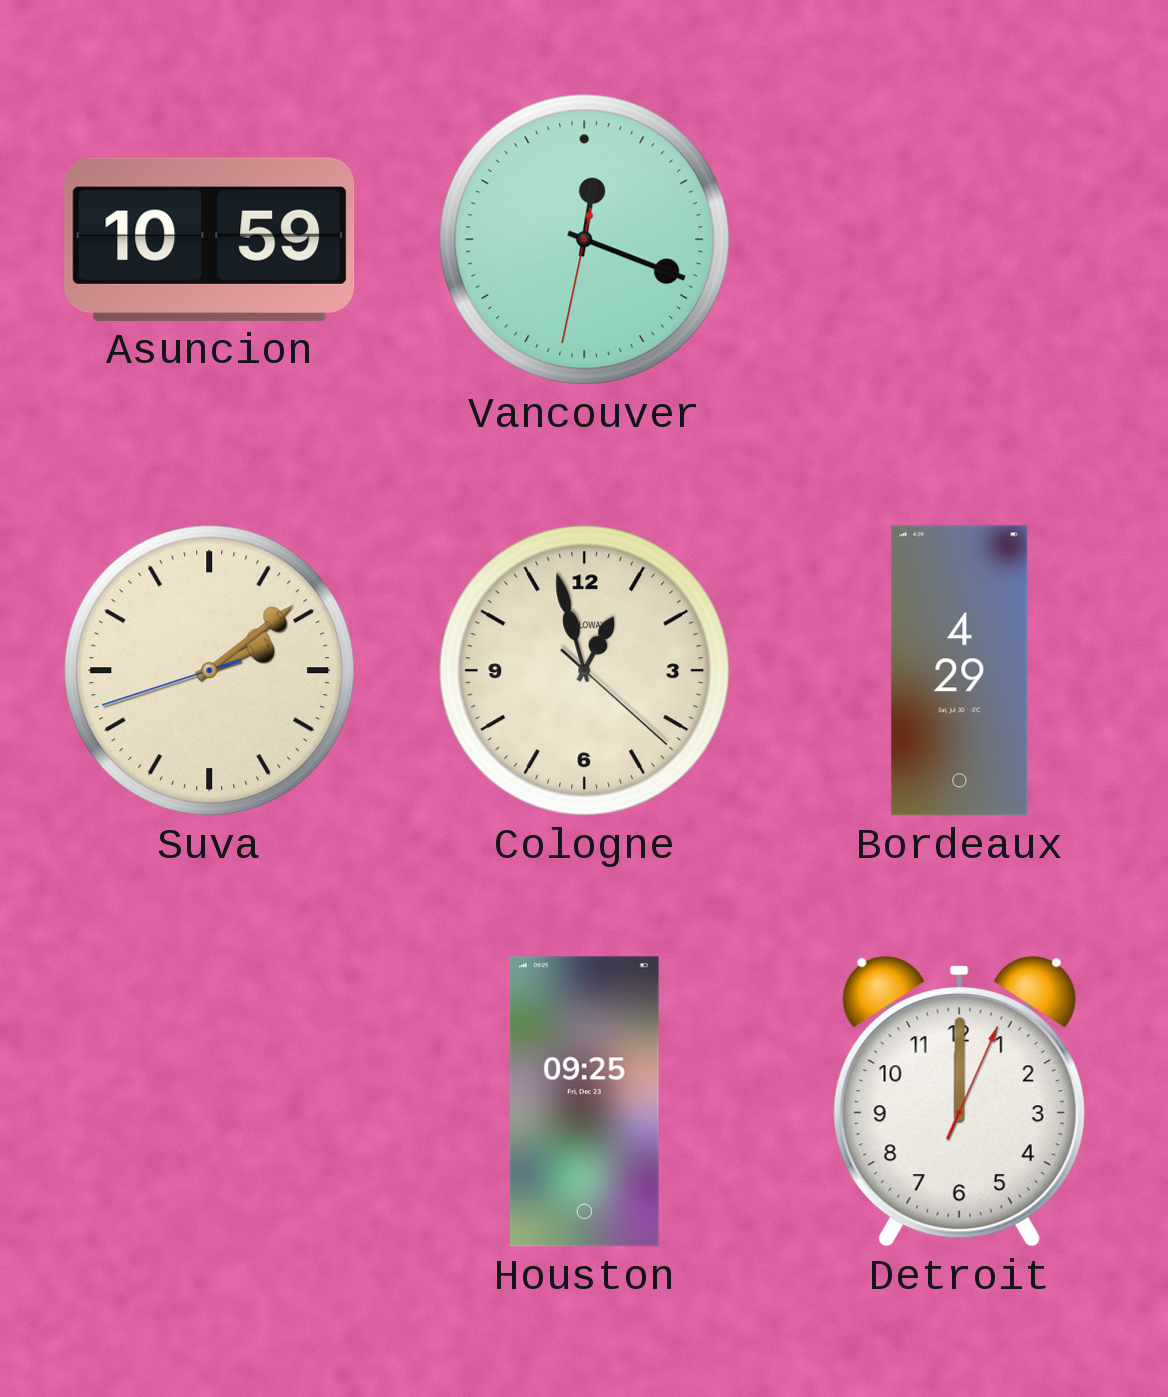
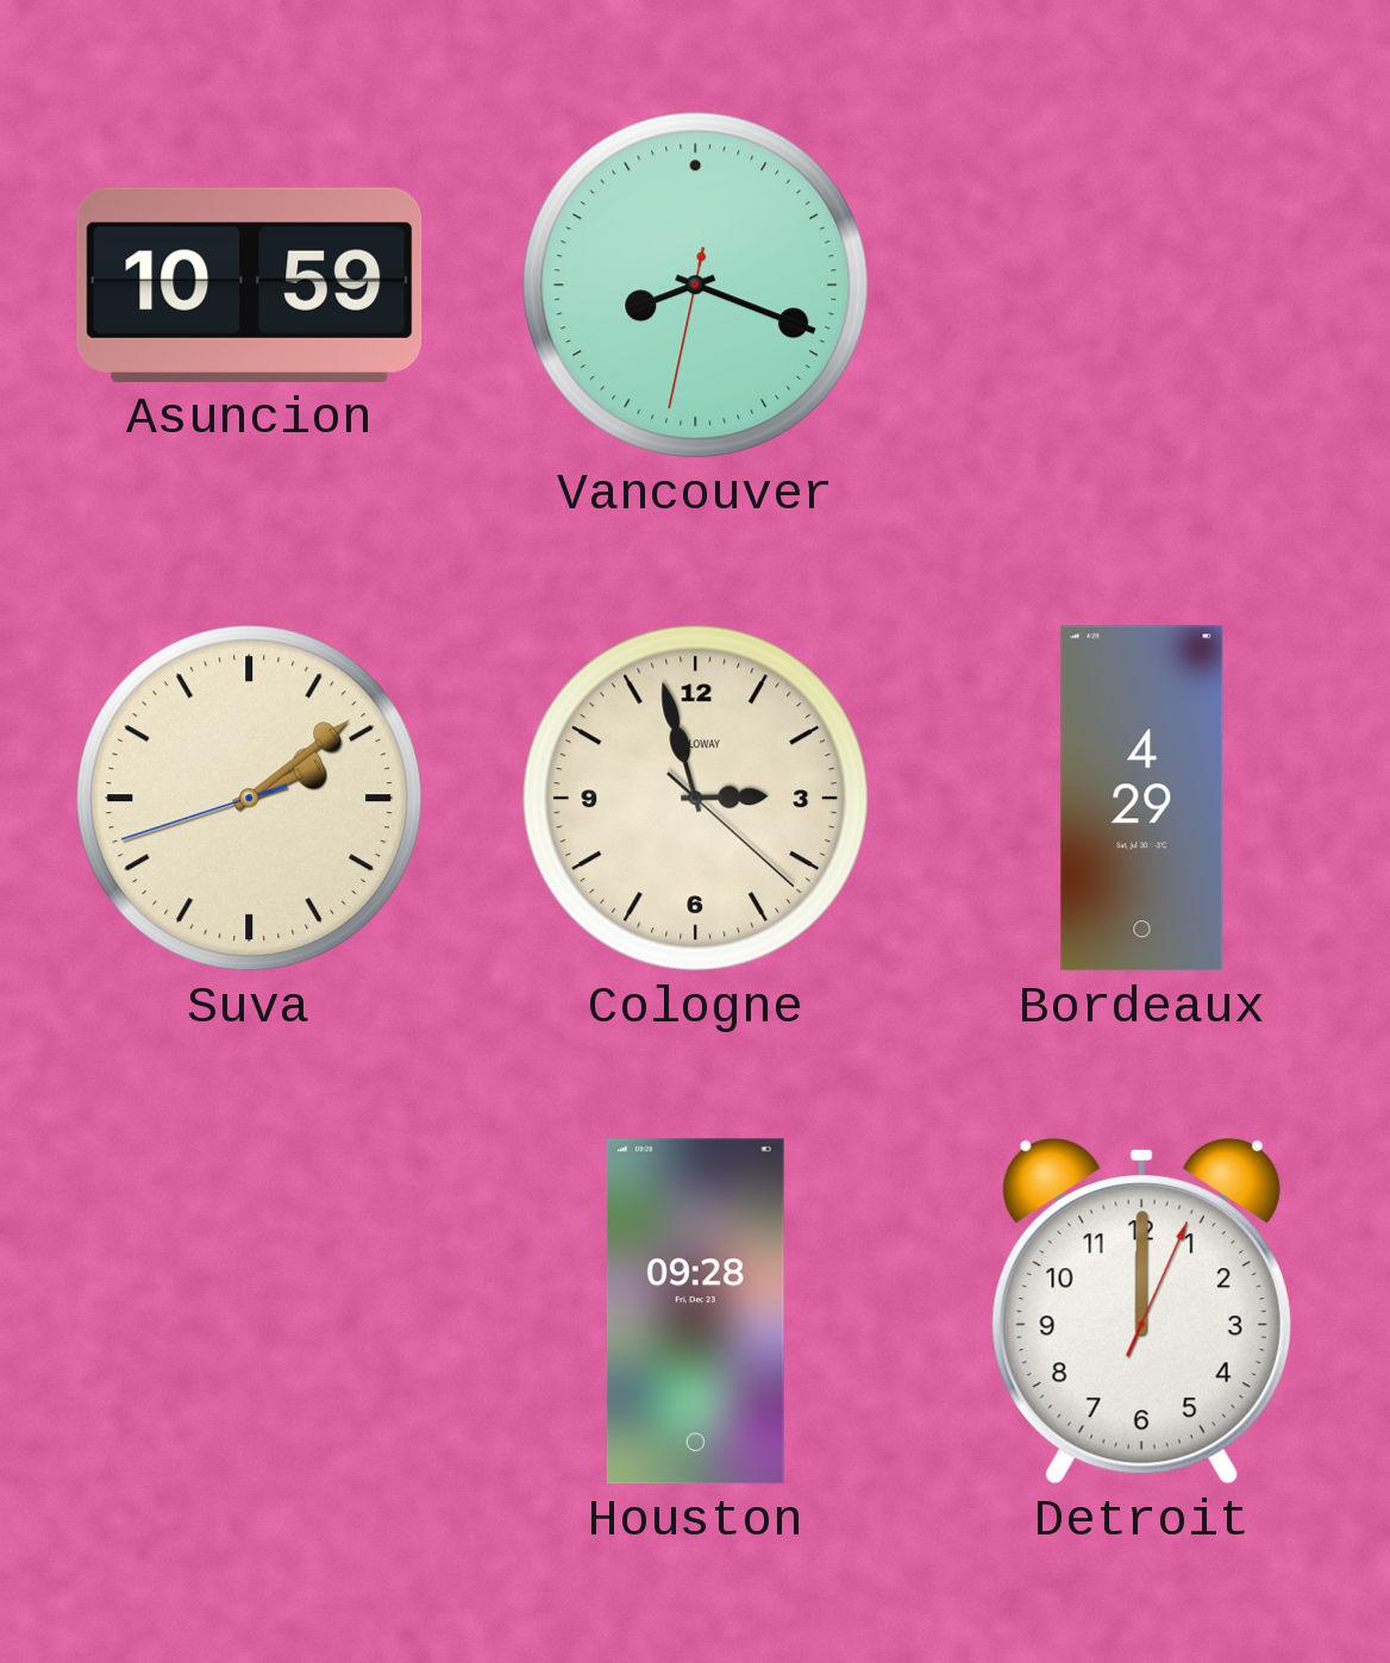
Vancouver: 12:18 -> 8:18
Cologne: 12:57 -> 2:57
Houston: 09:25 -> 09:28
